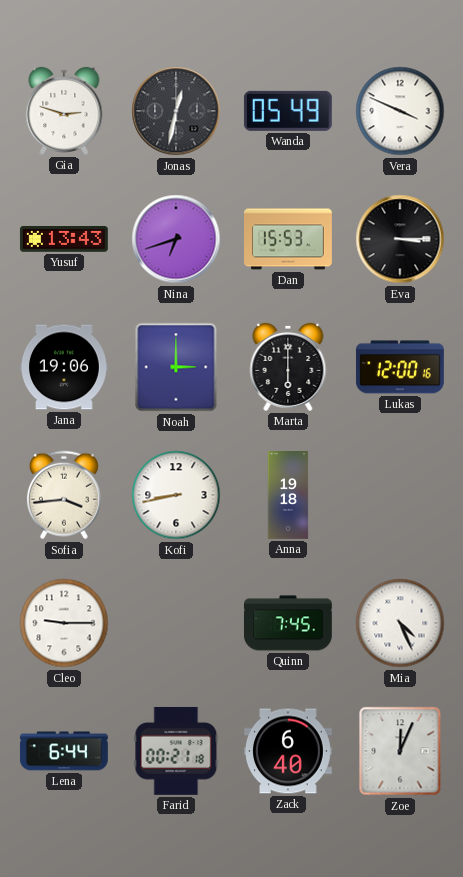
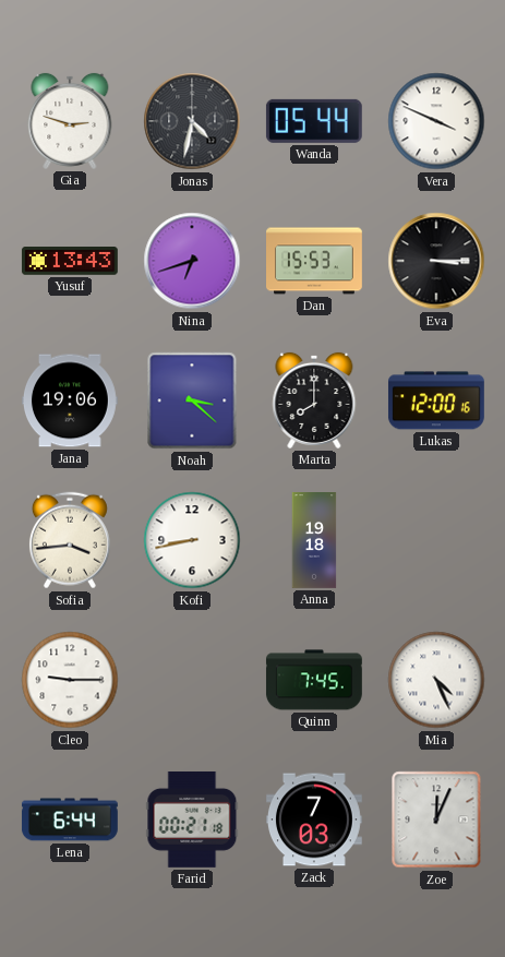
Jonas: 12:32 -> 4:32
Wanda: 05:49 -> 05:44
Noah: 3:00 -> 3:22
Marta: 6:00 -> 8:00
Zack: 6:40 -> 7:03
